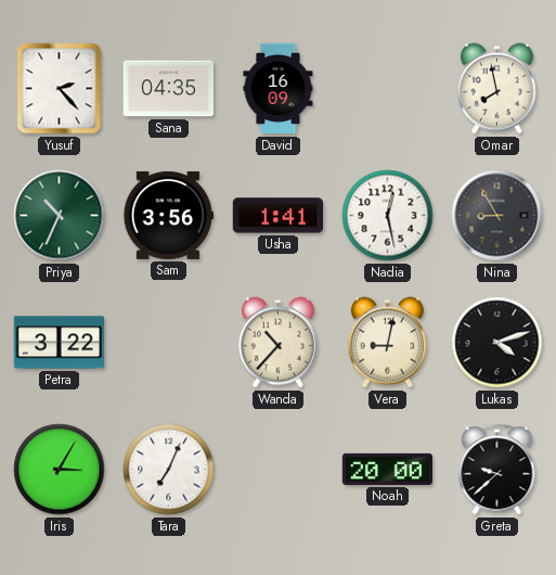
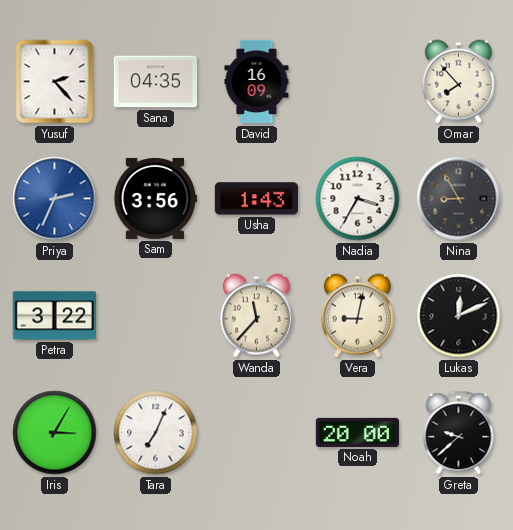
Omar: 7:58 -> 7:53
Priya: 10:34 -> 2:34
Priya dial: green -> blue
Usha: 1:41 -> 1:43
Nadia: 12:28 -> 3:35
Wanda: 10:37 -> 11:37
Lukas: 4:12 -> 12:11
